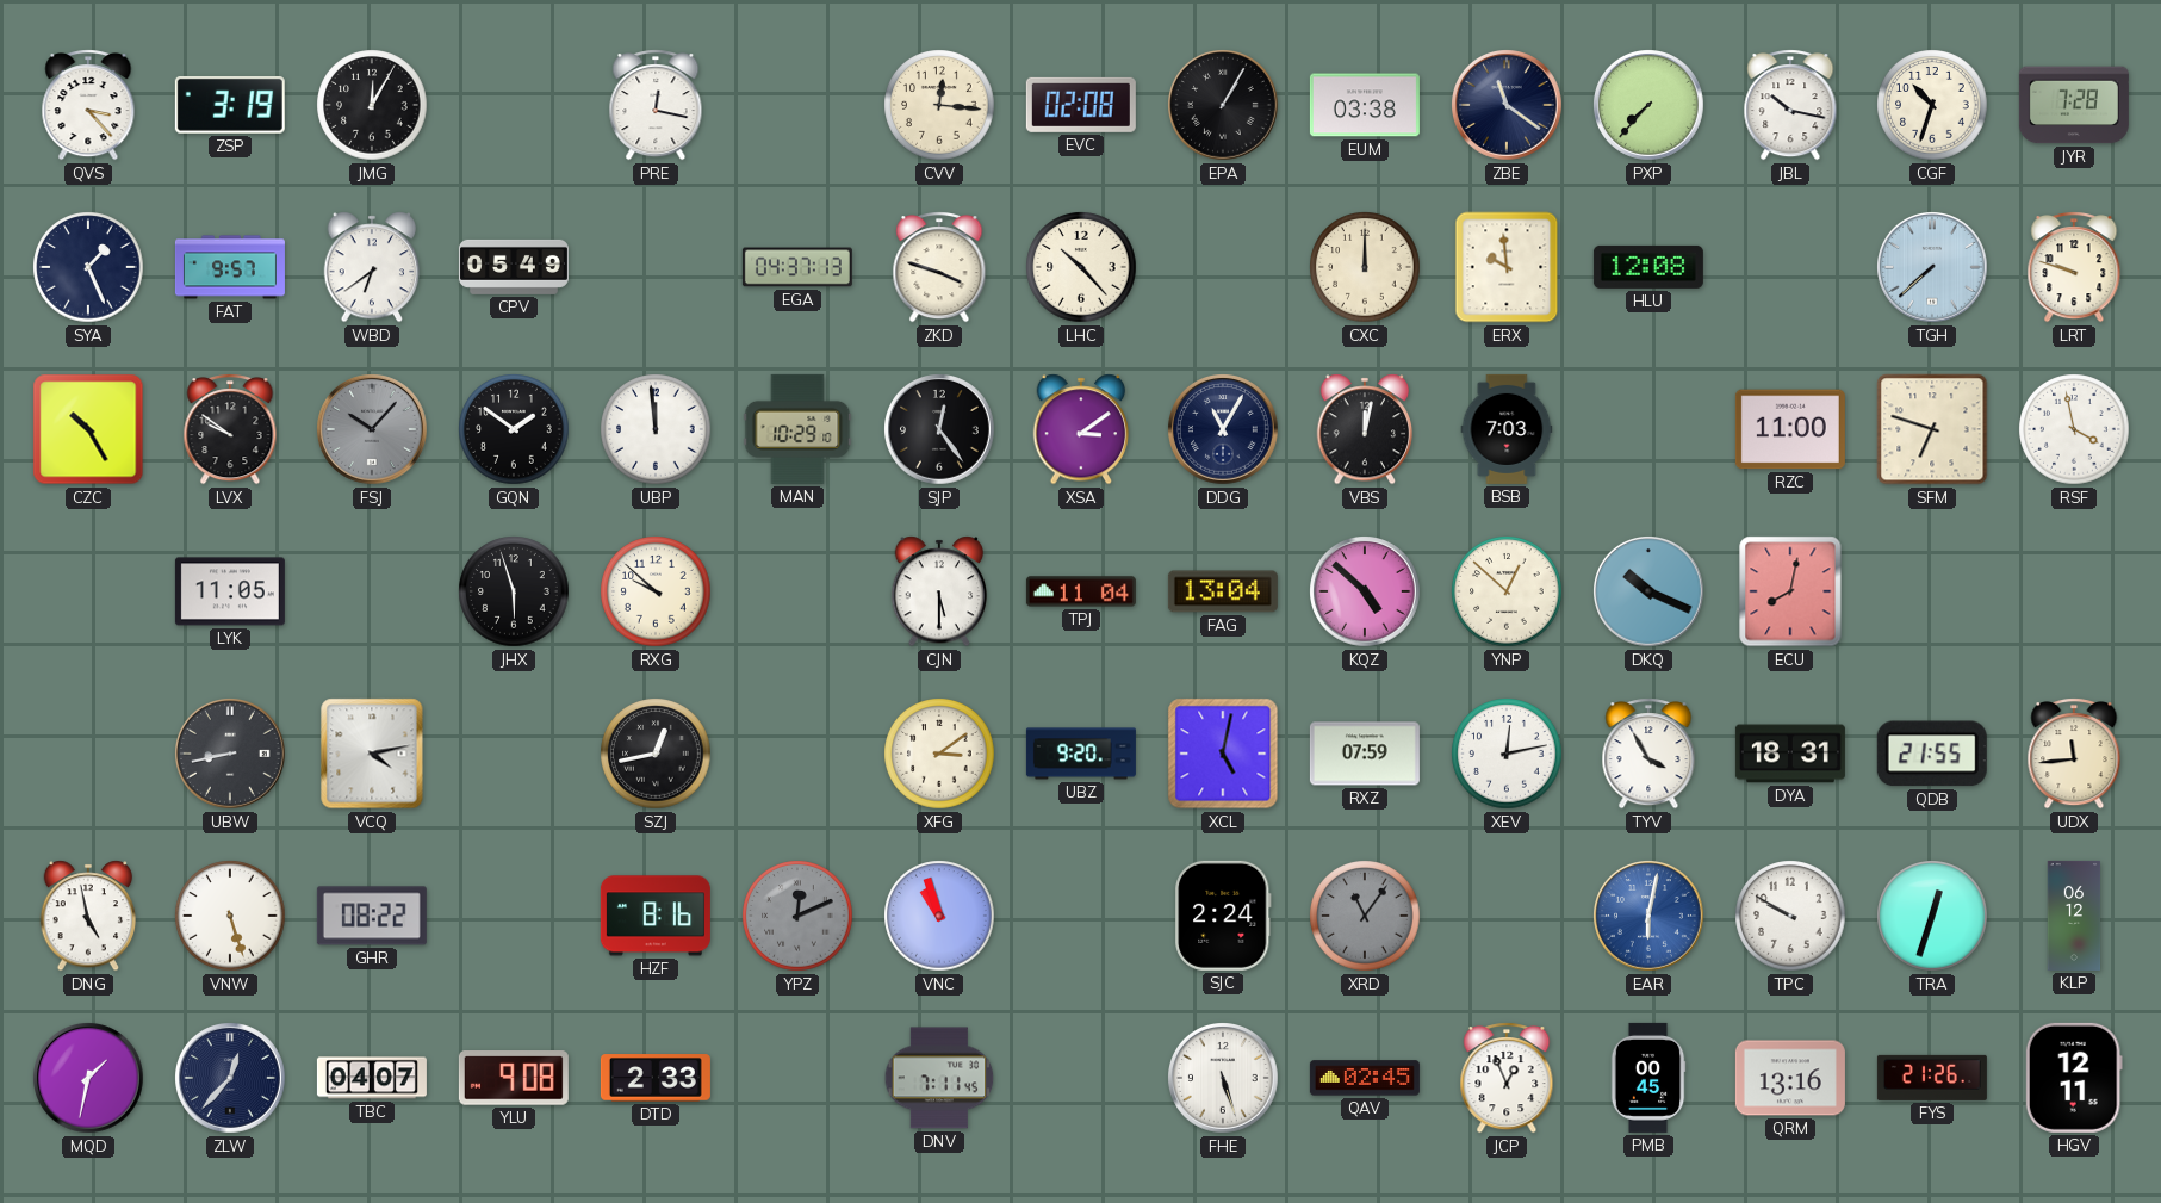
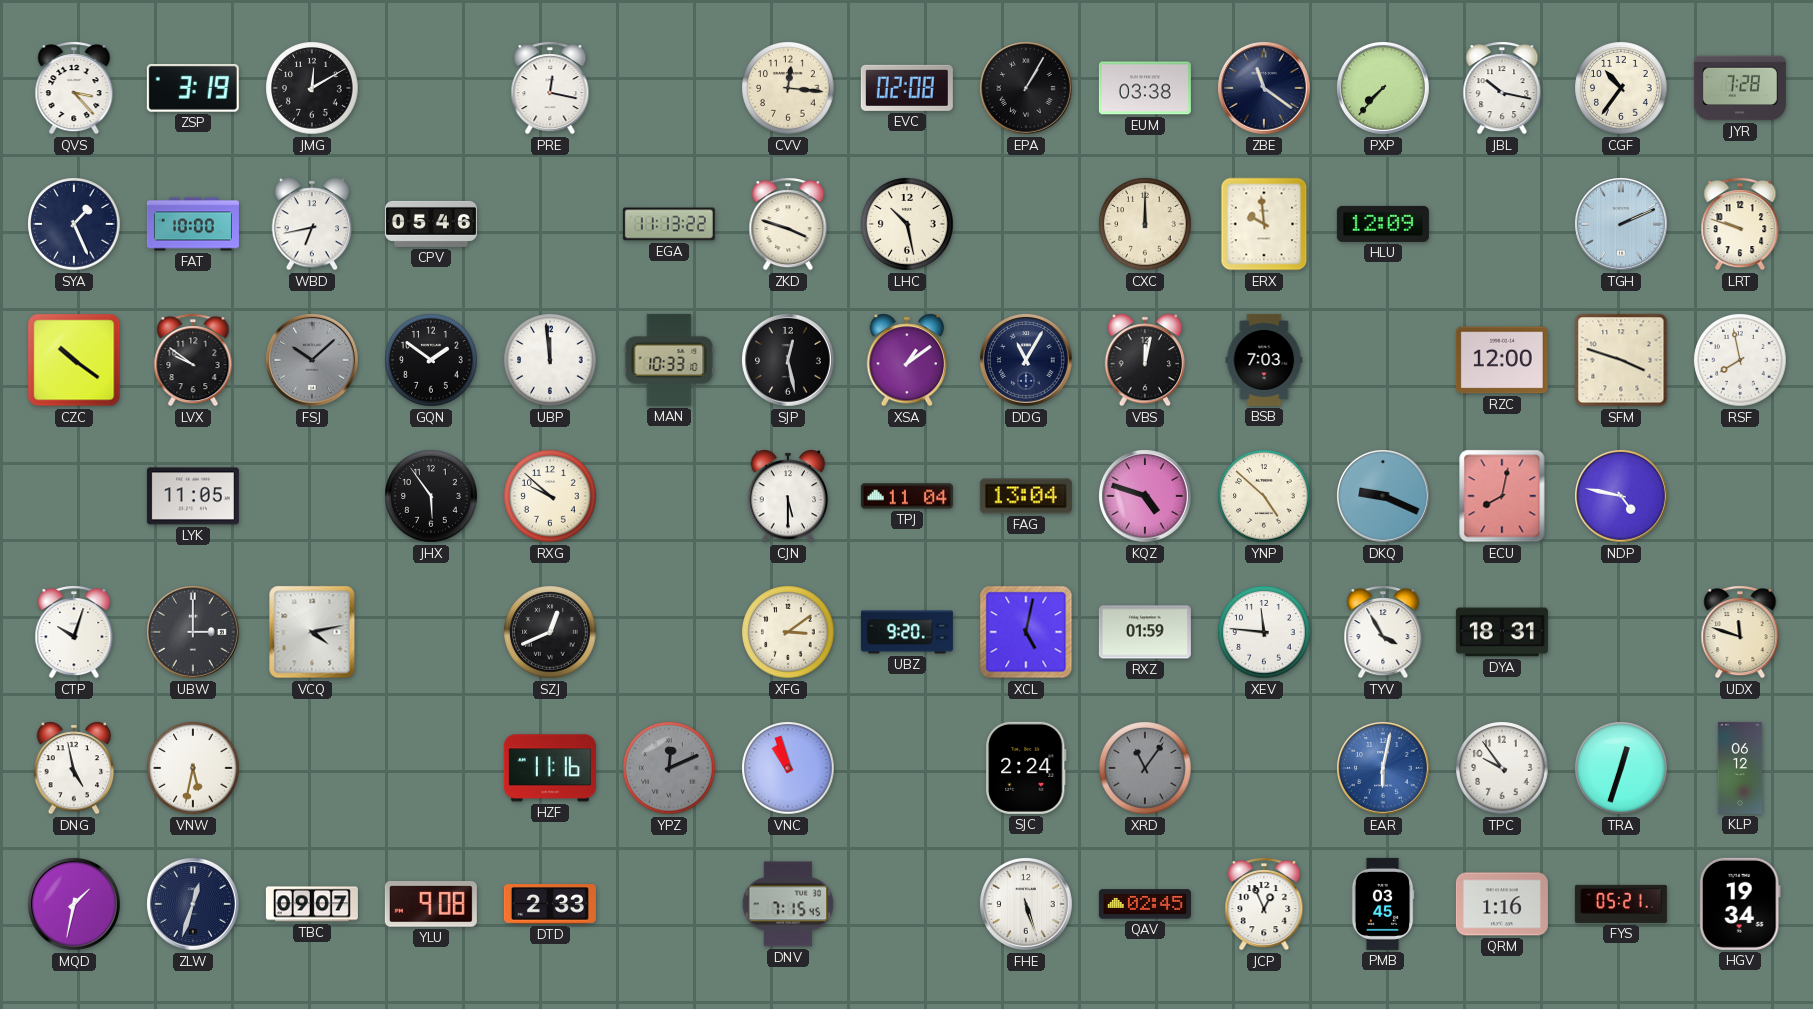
JMG: 12:05 -> 12:10
CGF: 10:33 -> 10:36
FAT: 9:57 -> 10:00
WBD: 6:39 -> 6:43
CPV: 05:49 -> 05:46
EGA: 04:37 -> 11:13
LHC: 10:23 -> 10:28
HLU: 12:08 -> 12:09
TGH: 7:38 -> 2:11
CZC: 10:25 -> 10:21
FSJ: 10:07 -> 10:08
MAN: 10:29 -> 10:33
SJP: 12:24 -> 12:28
XSA: 3:09 -> 1:09
RZC: 11:00 -> 12:00
SFM: 6:48 -> 3:48
RSF: 3:58 -> 7:58
JHX: 5:57 -> 5:54
KQZ: 4:52 -> 4:48
YNP: 12:52 -> 4:52
DKQ: 10:19 -> 9:19
NDP: none -> 4:47
CTP: none -> 10:03
UBW: 8:43 -> 3:00
SZJ: 12:43 -> 12:41
RXZ: 07:59 -> 01:59
XEV: 12:13 -> 11:46
QDB: 21:55 -> none
UDX: 11:44 -> 11:48
VNW: 5:27 -> 5:32
GHR: 08:22 -> none
HZF: 8:16 -> 11:16
TPC: 9:50 -> 9:54
ZLW: 12:37 -> 12:33
TBC: 04:07 -> 09:07
DNV: 7:11 -> 7:15
PMB: 00:45 -> 03:45
QRM: 13:16 -> 1:16
FYS: 21:26 -> 05:21
HGV: 12:11 -> 19:34
